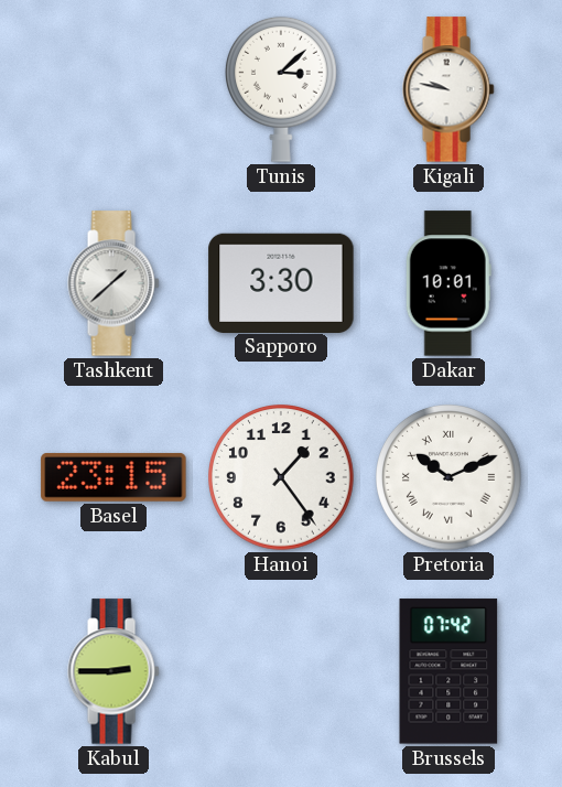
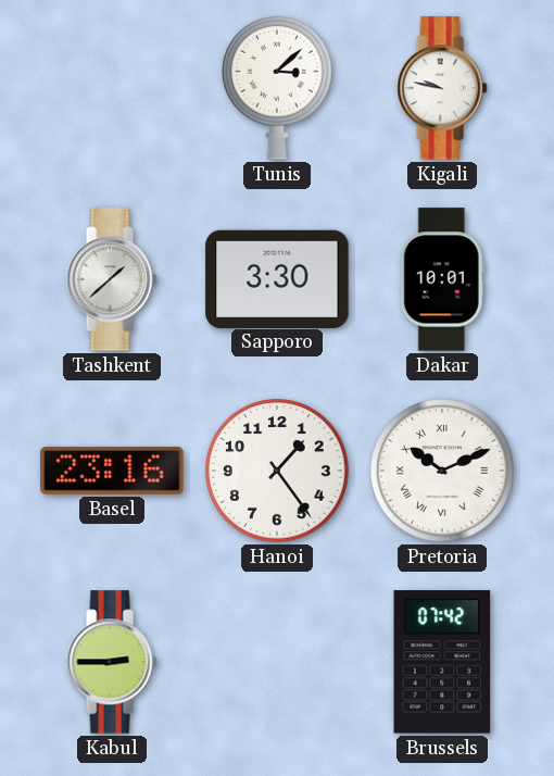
Basel: 23:15 -> 23:16
